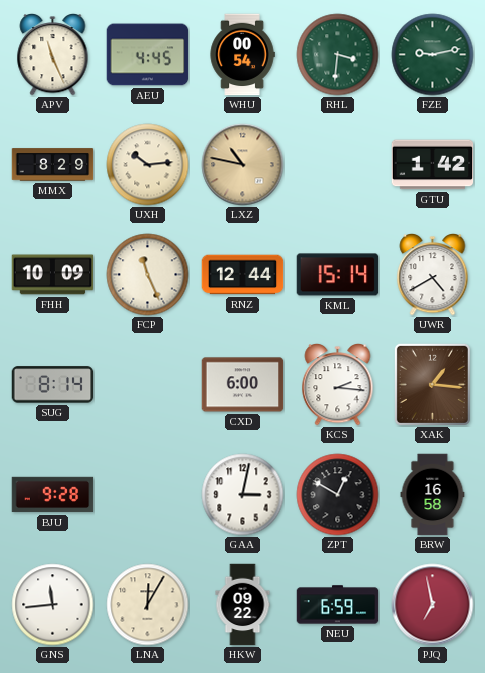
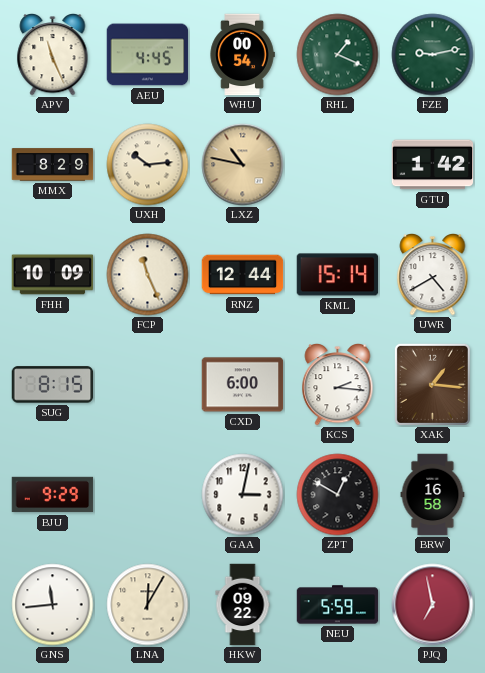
RHL: 3:31 -> 1:19
SUG: 8:14 -> 8:15
BJU: 9:28 -> 9:29
NEU: 6:59 -> 5:59
